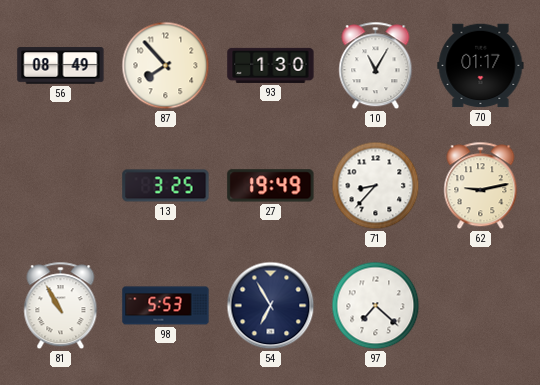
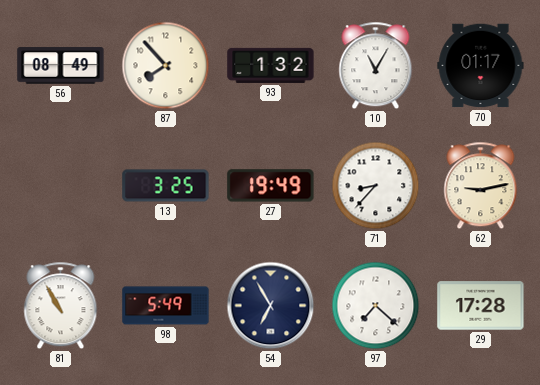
93: 1:30 -> 1:32
98: 5:53 -> 5:49
29: none -> 17:28
